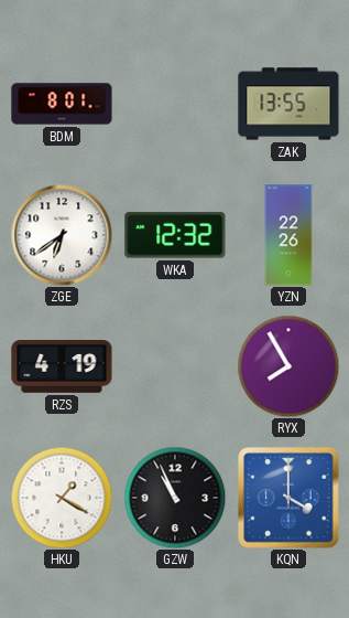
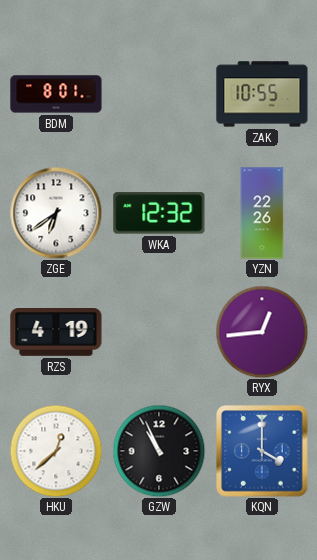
ZAK: 13:55 -> 10:55
RYX: 7:55 -> 12:44
HKU: 1:20 -> 12:38
